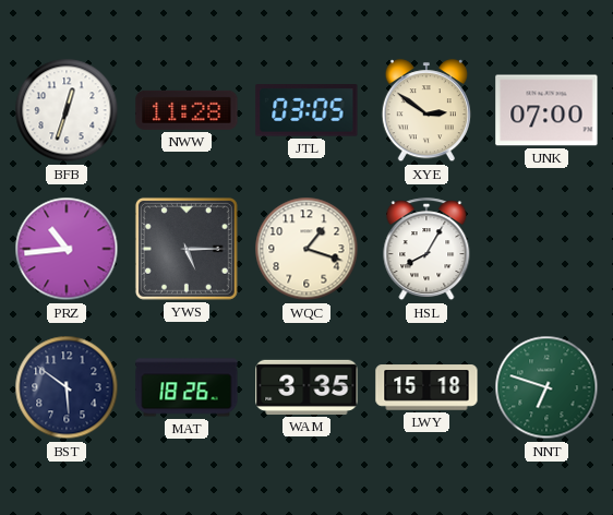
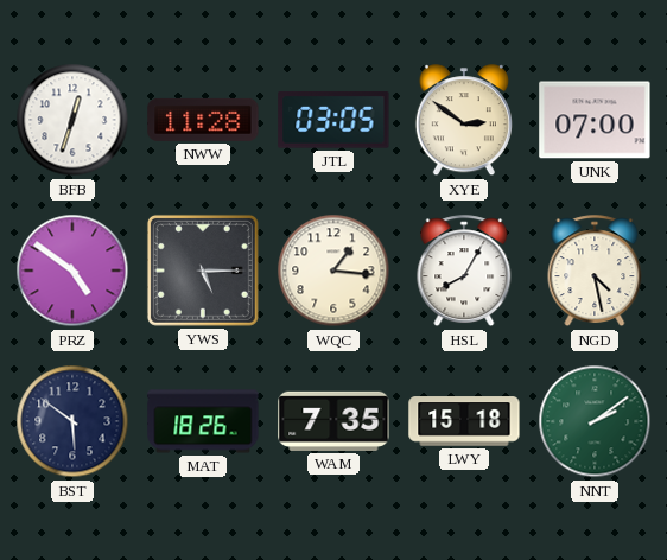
PRZ: 10:44 -> 4:51
WQC: 1:18 -> 1:16
NGD: none -> 4:28
WAM: 3:35 -> 7:35
NNT: 6:48 -> 2:09
